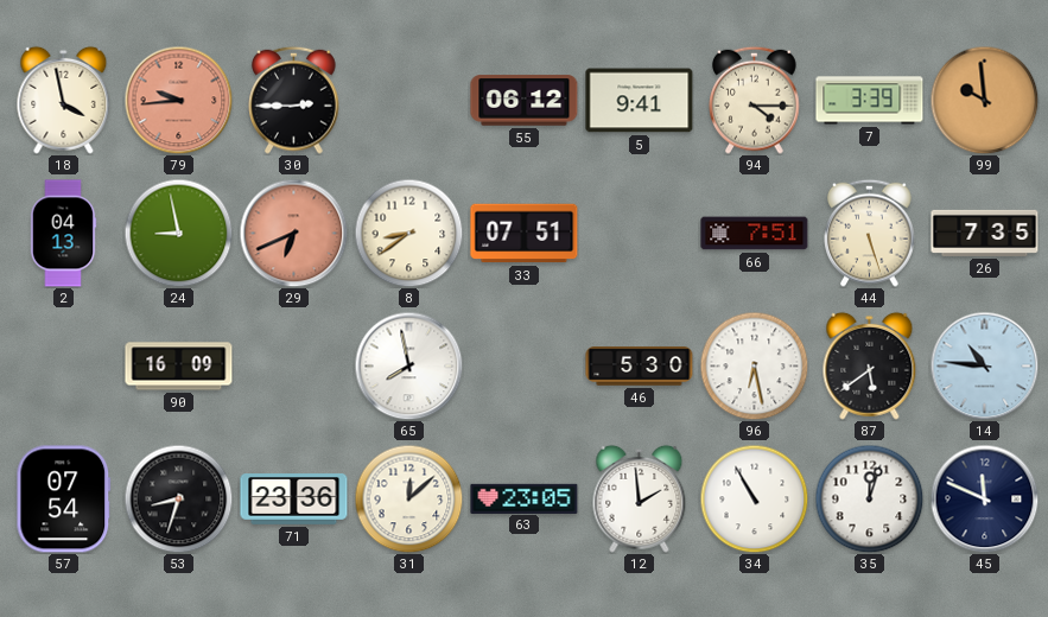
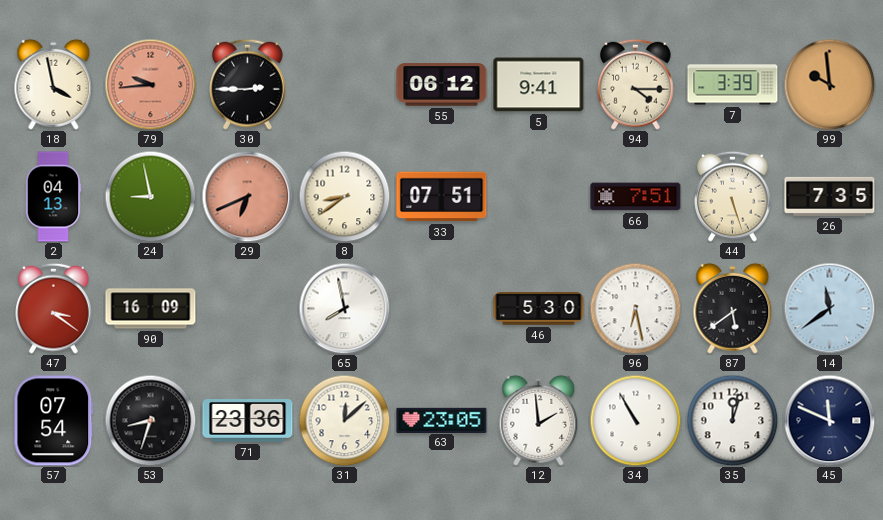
47: none -> 3:21
14: 10:46 -> 11:39
